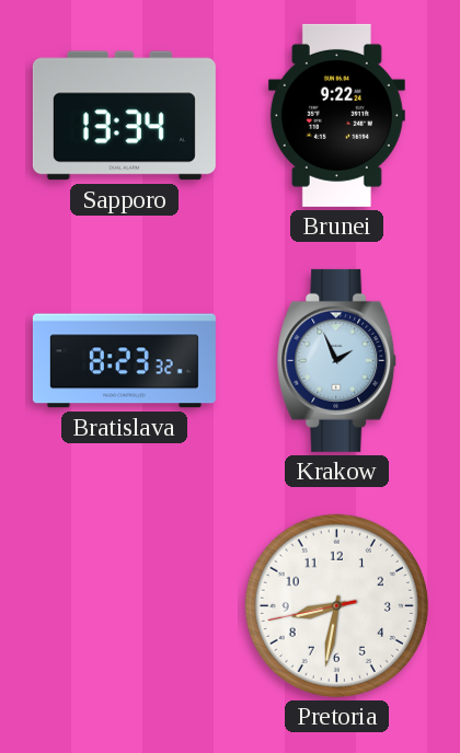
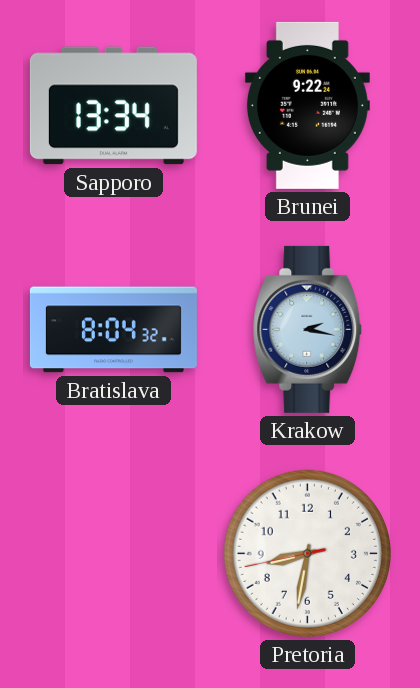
Bratislava: 8:23 -> 8:04
Krakow: 1:56 -> 2:17
